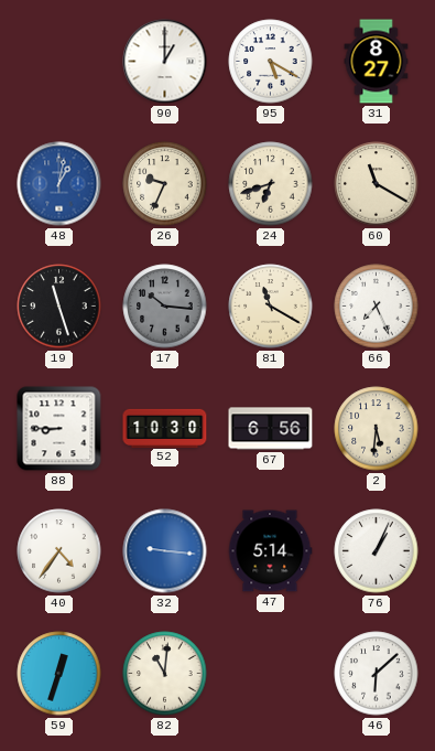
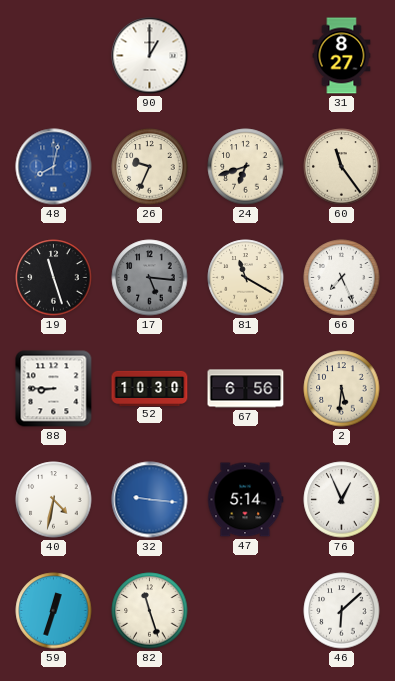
95: 5:20 -> none
48: 1:02 -> 8:02
60: 11:20 -> 11:24
17: 10:16 -> 5:16
40: 4:36 -> 4:32
76: 1:04 -> 12:56
82: 11:01 -> 11:27
